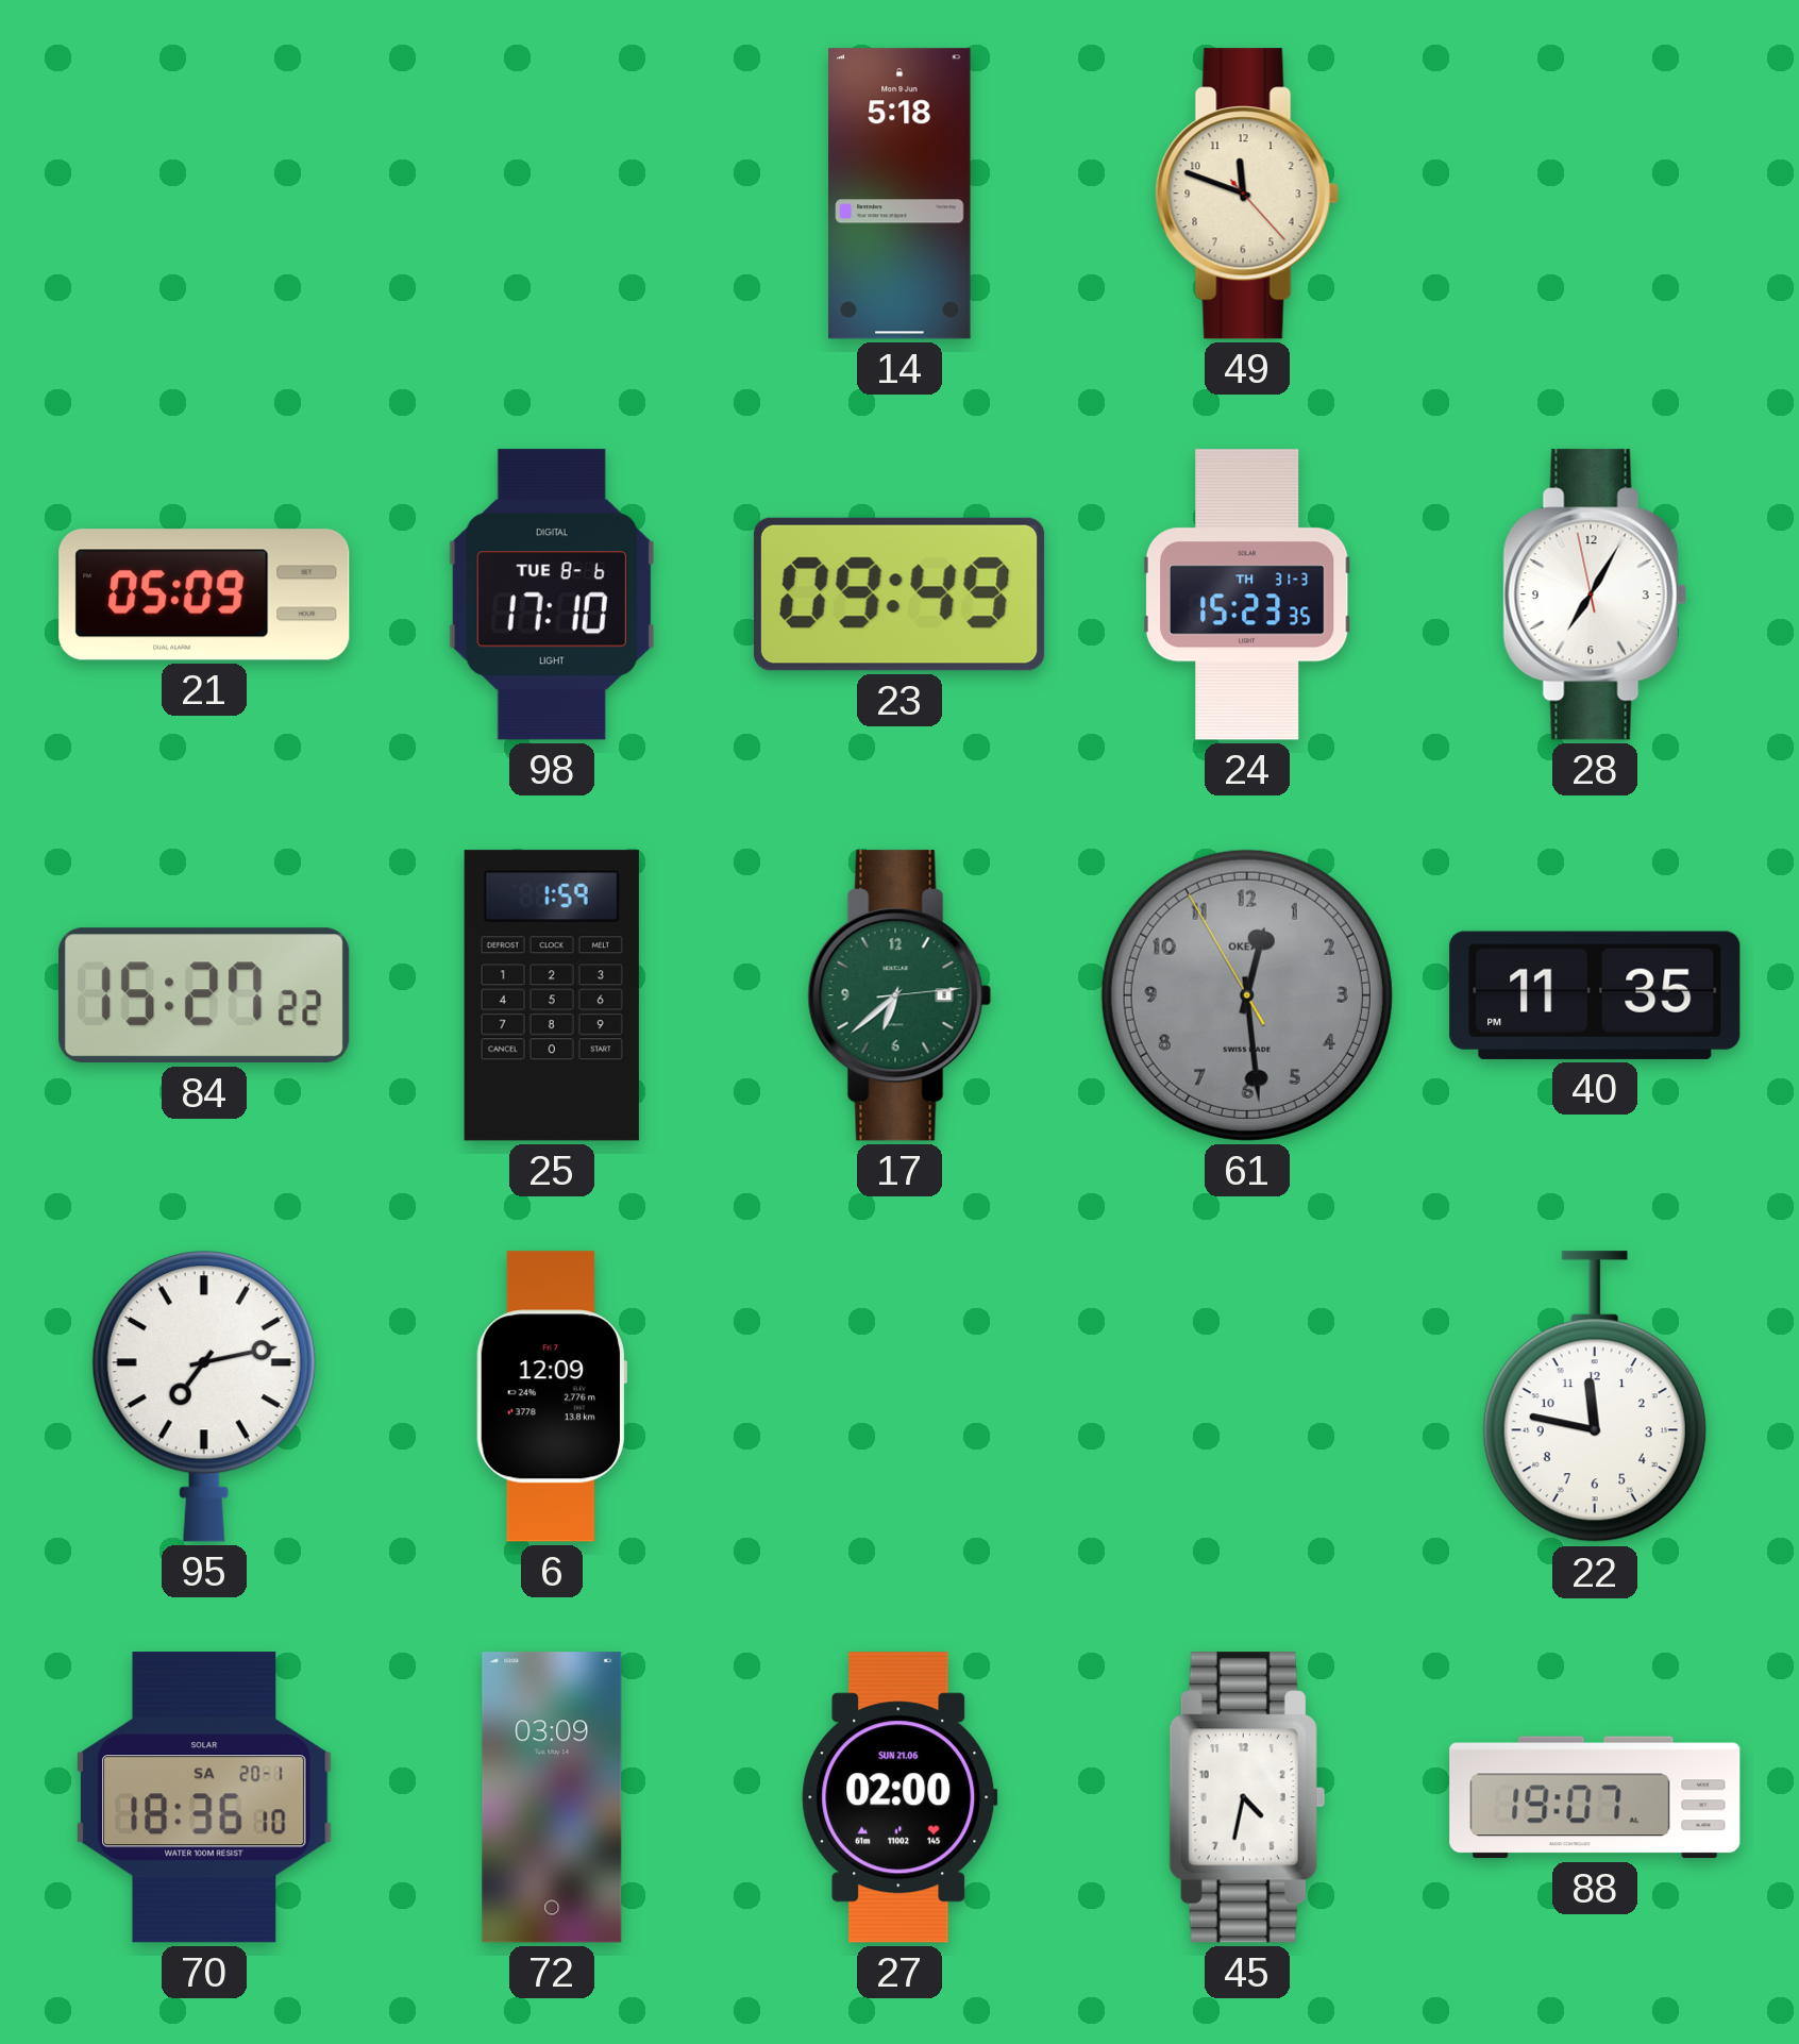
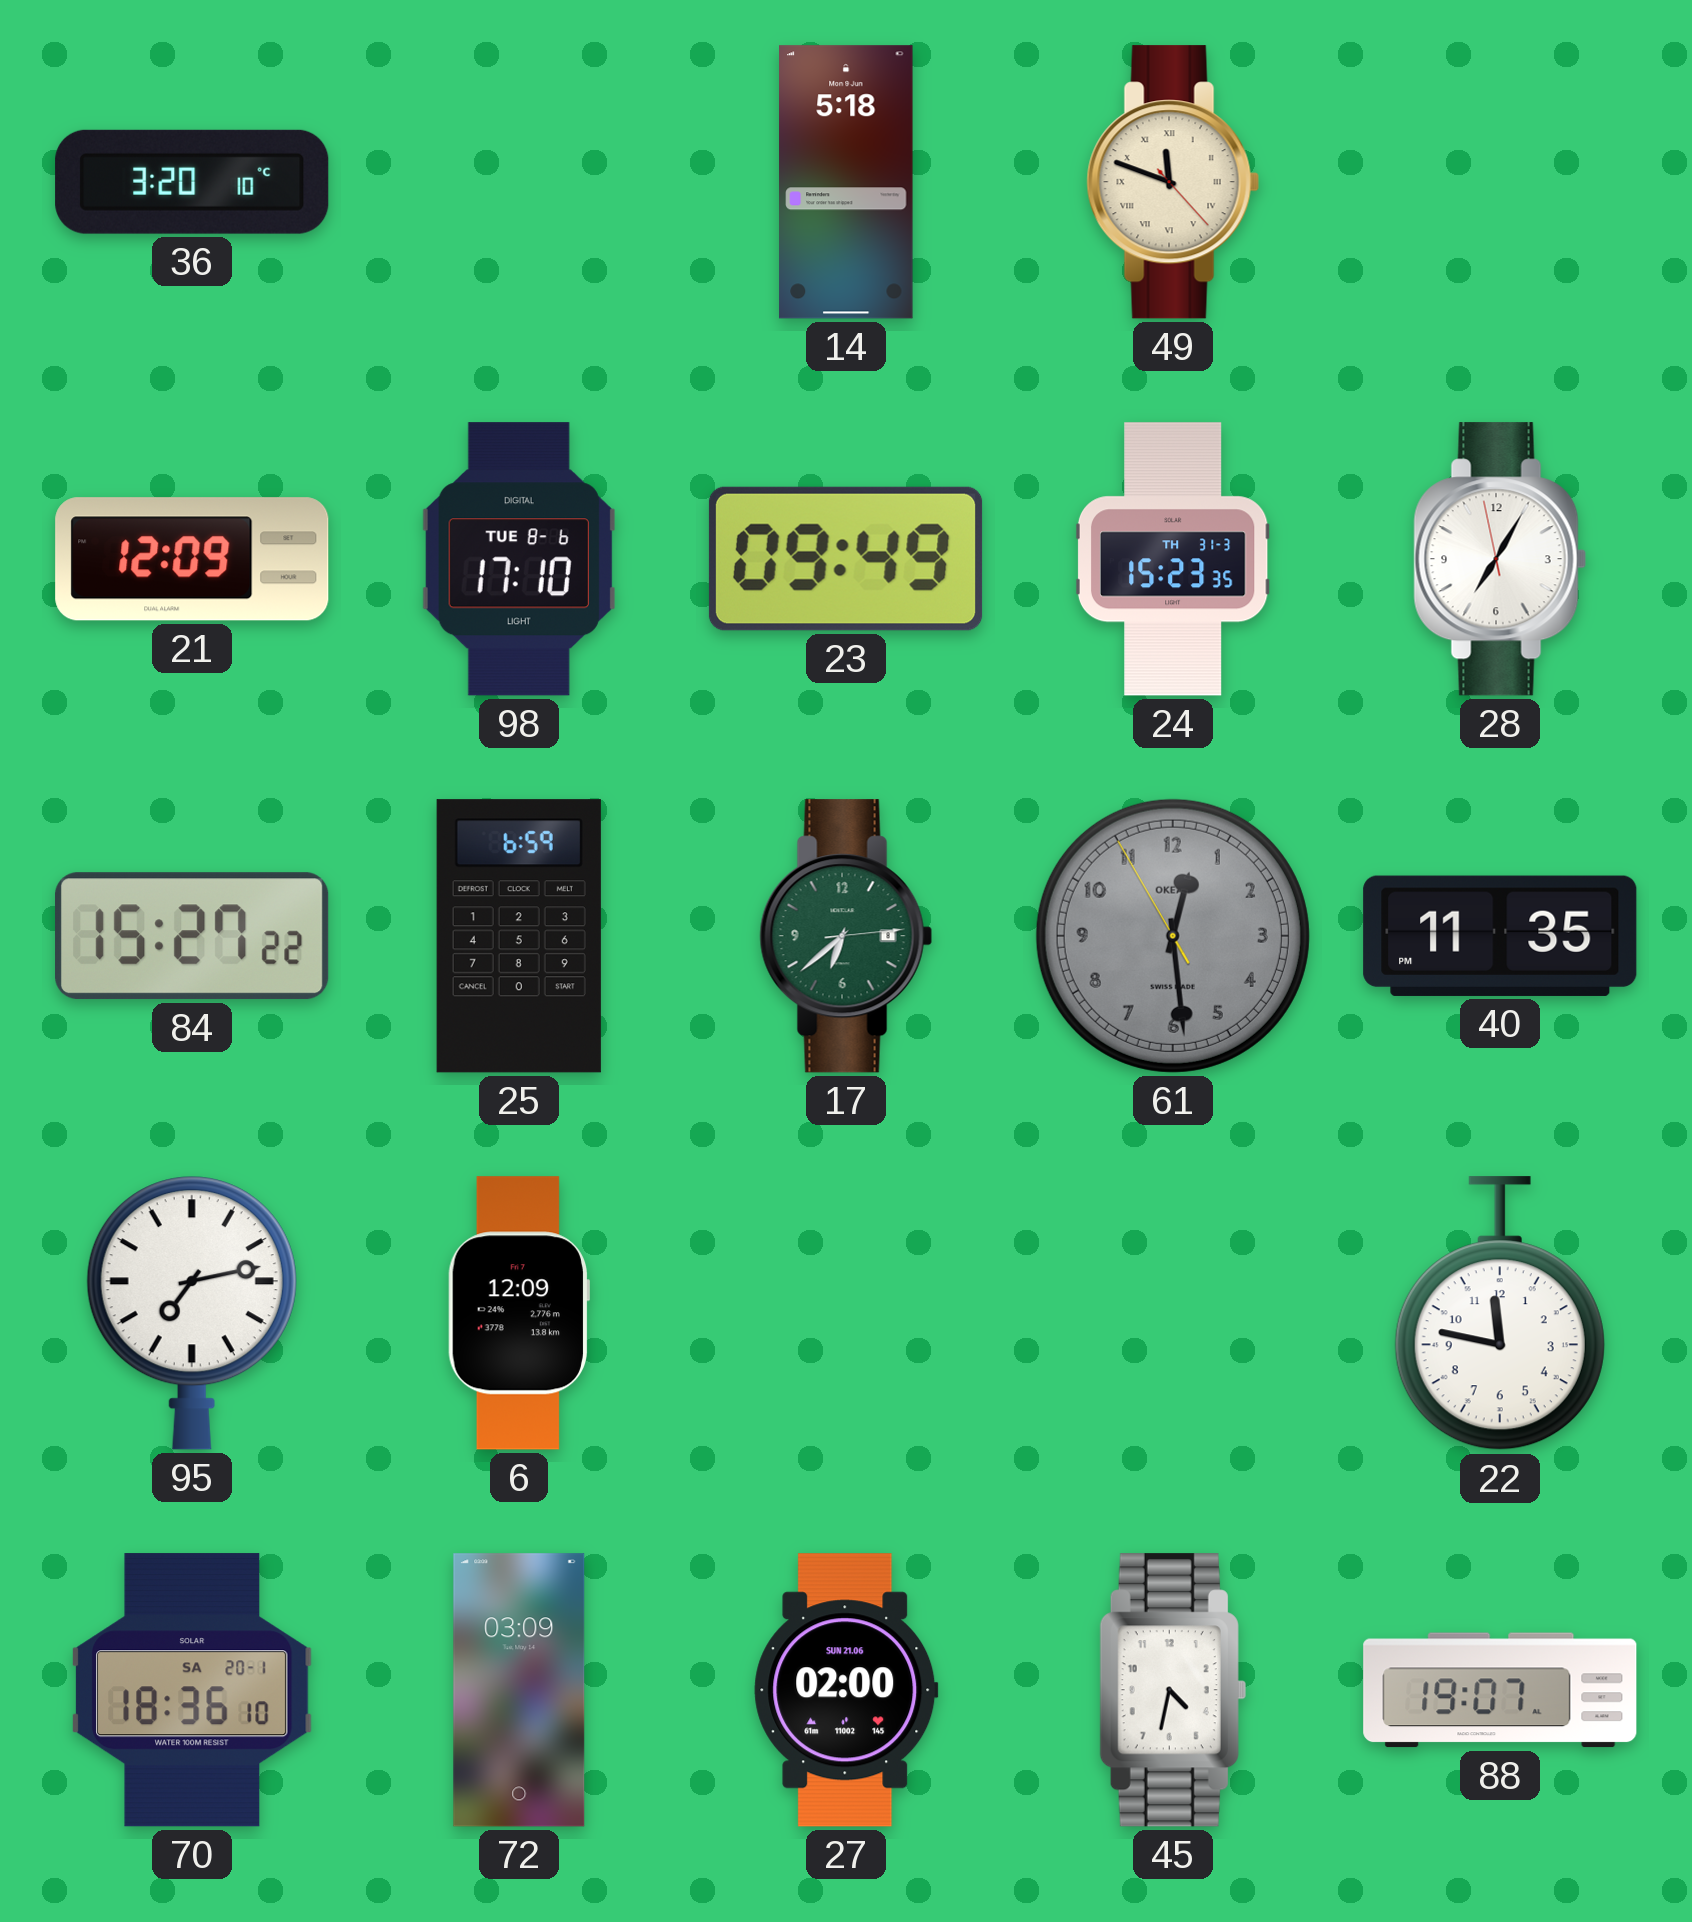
36: none -> 3:20
49 numerals: Arabic -> Roman
21: 05:09 -> 12:09
25: 1:59 -> 6:59
